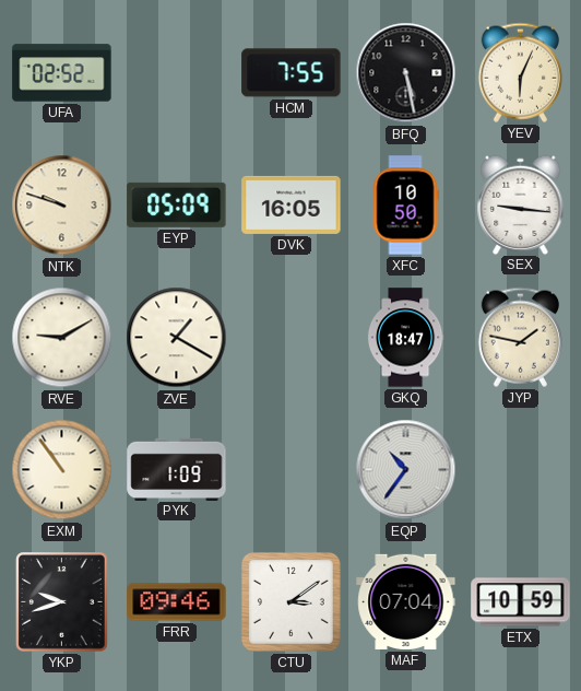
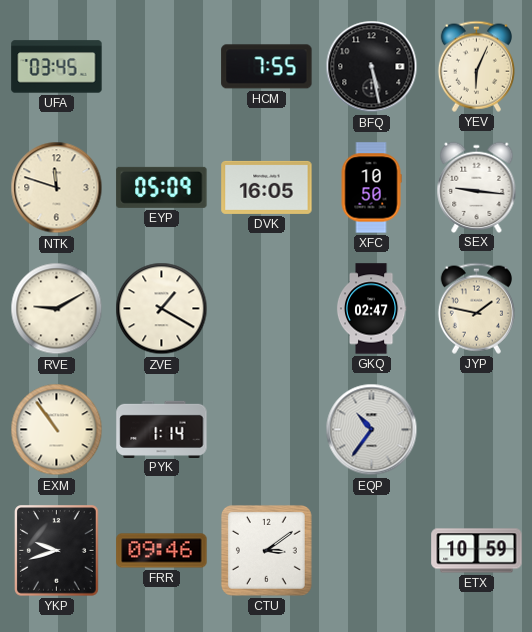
UFA: 02:52 -> 03:45
NTK: 9:48 -> 11:48
GKQ: 18:47 -> 02:47
PYK: 1:09 -> 1:14
MAF: 07:04 -> none
